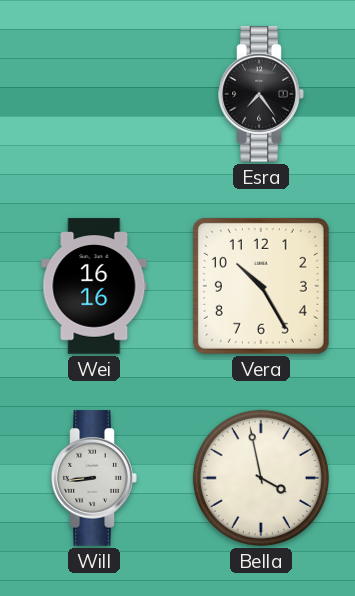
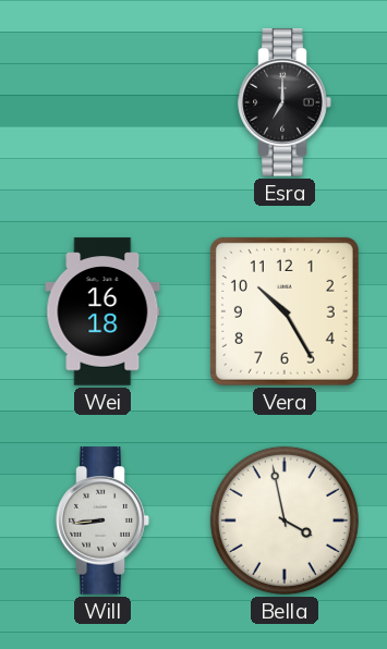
Esra: 7:24 -> 7:00
Wei: 16:16 -> 16:18
